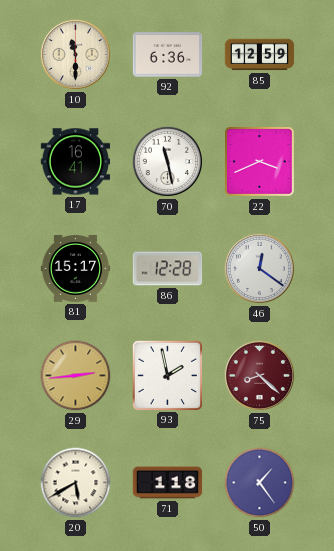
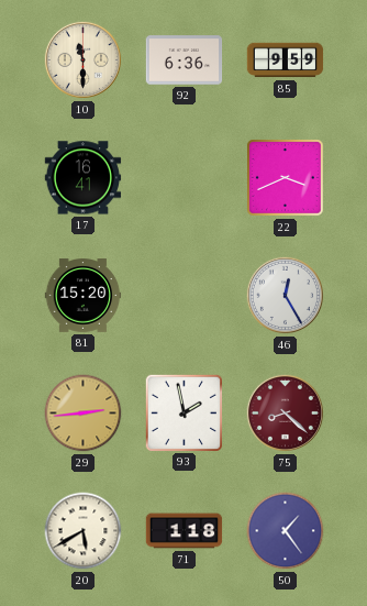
85: 12:59 -> 9:59
70: 11:28 -> none
81: 15:17 -> 15:20
86: 12:28 -> none
46: 12:21 -> 12:25
